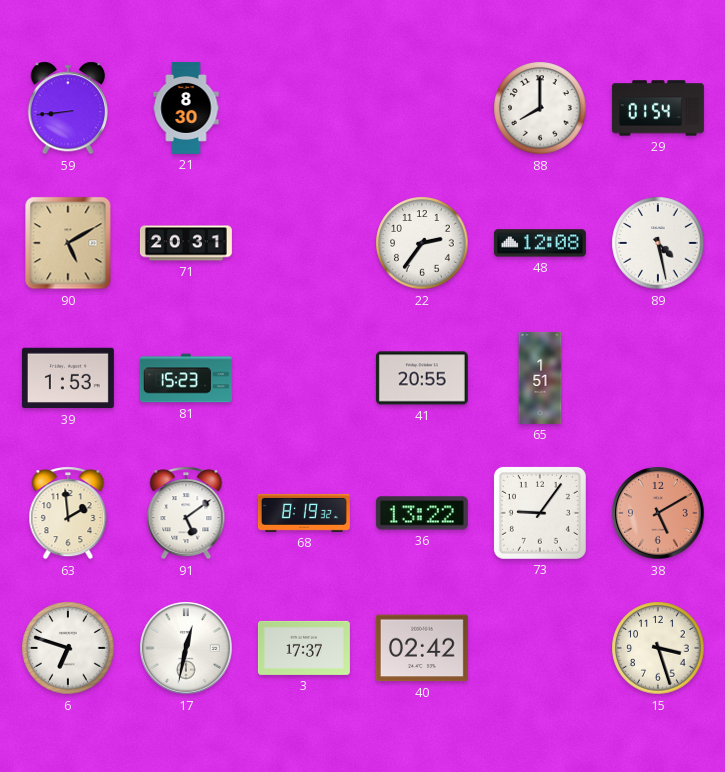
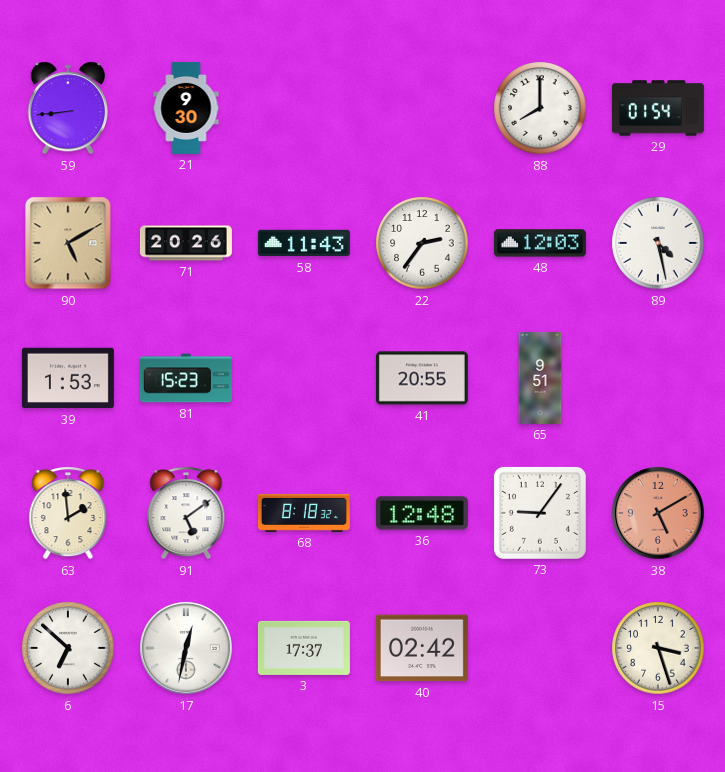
21: 8:30 -> 9:30
71: 20:31 -> 20:26
58: none -> 11:43
48: 12:08 -> 12:03
65: 1:51 -> 9:51
68: 8:19 -> 8:18
36: 13:22 -> 12:48
6: 6:48 -> 6:52
